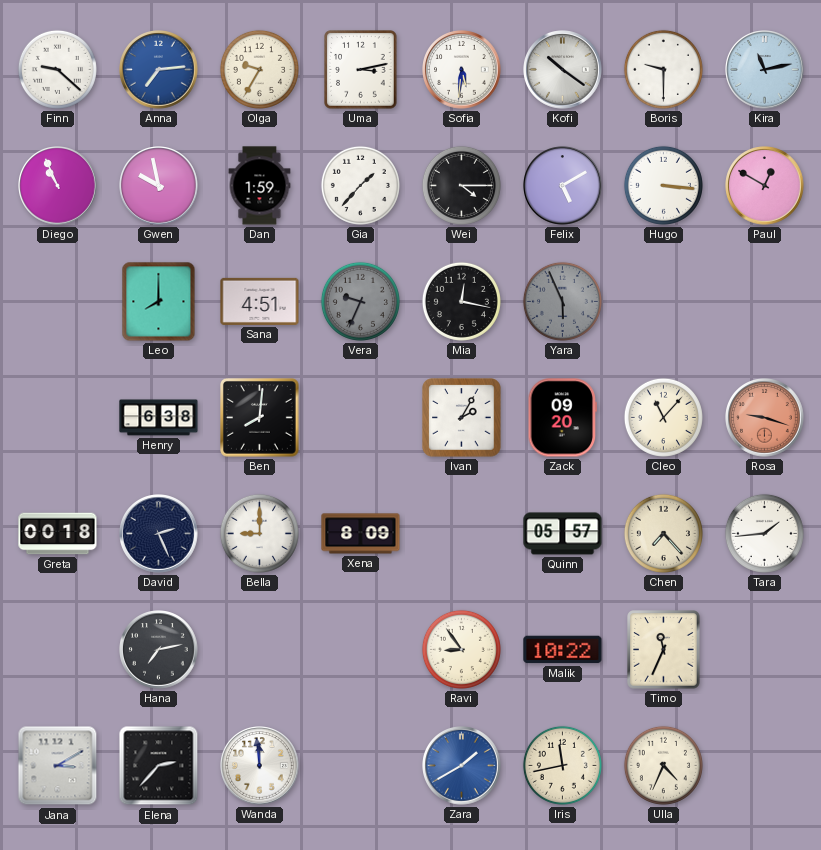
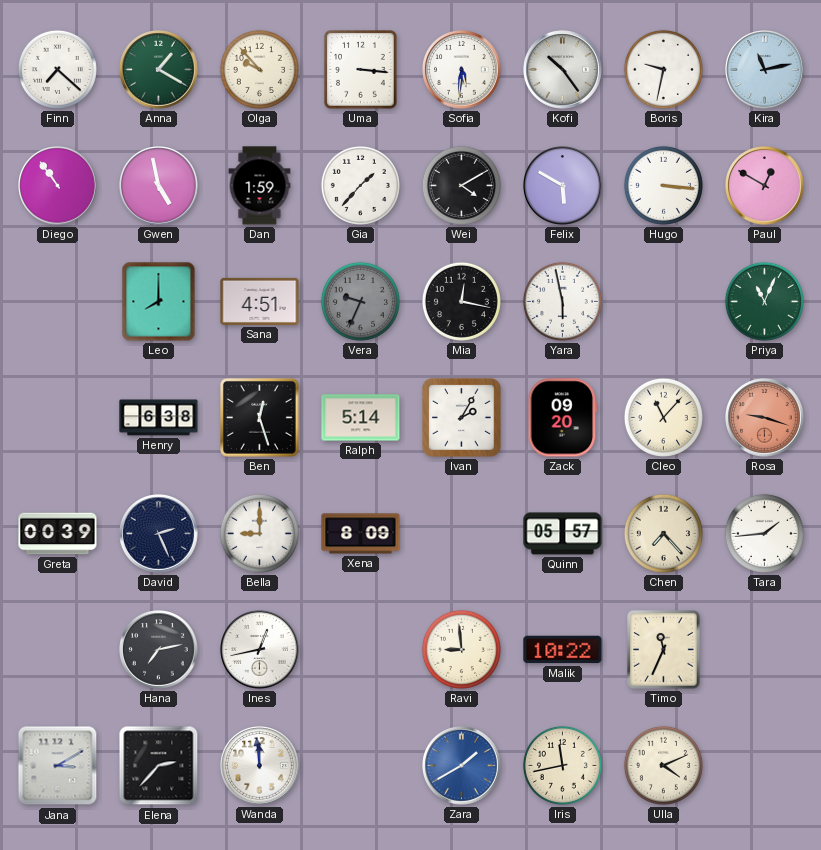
Finn: 9:22 -> 7:22
Anna: 7:14 -> 1:20
Anna dial: blue -> green
Olga: 9:35 -> 9:53
Uma: 3:13 -> 3:16
Kofi: 10:21 -> 10:24
Boris: 9:30 -> 9:32
Diego: 10:56 -> 10:54
Gwen: 9:58 -> 4:58
Wei: 4:15 -> 4:10
Felix: 5:10 -> 5:50
Yara: 5:56 -> 5:58
Yara dial: grey -> white
Priya: none -> 11:04
Ben: 8:01 -> 12:27
Ralph: none -> 5:14
Greta: 00:18 -> 00:39
Ines: none -> 12:43
Ravi: 8:54 -> 8:59
Ulla: 4:34 -> 4:11
